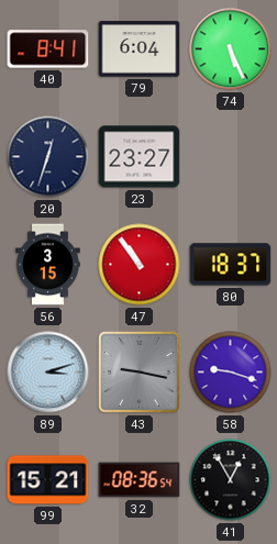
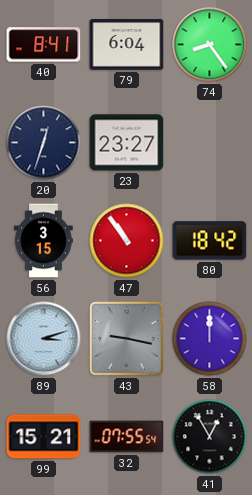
74: 5:26 -> 8:24
80: 18:37 -> 18:42
58: 9:18 -> 12:00
32: 08:36 -> 07:55
